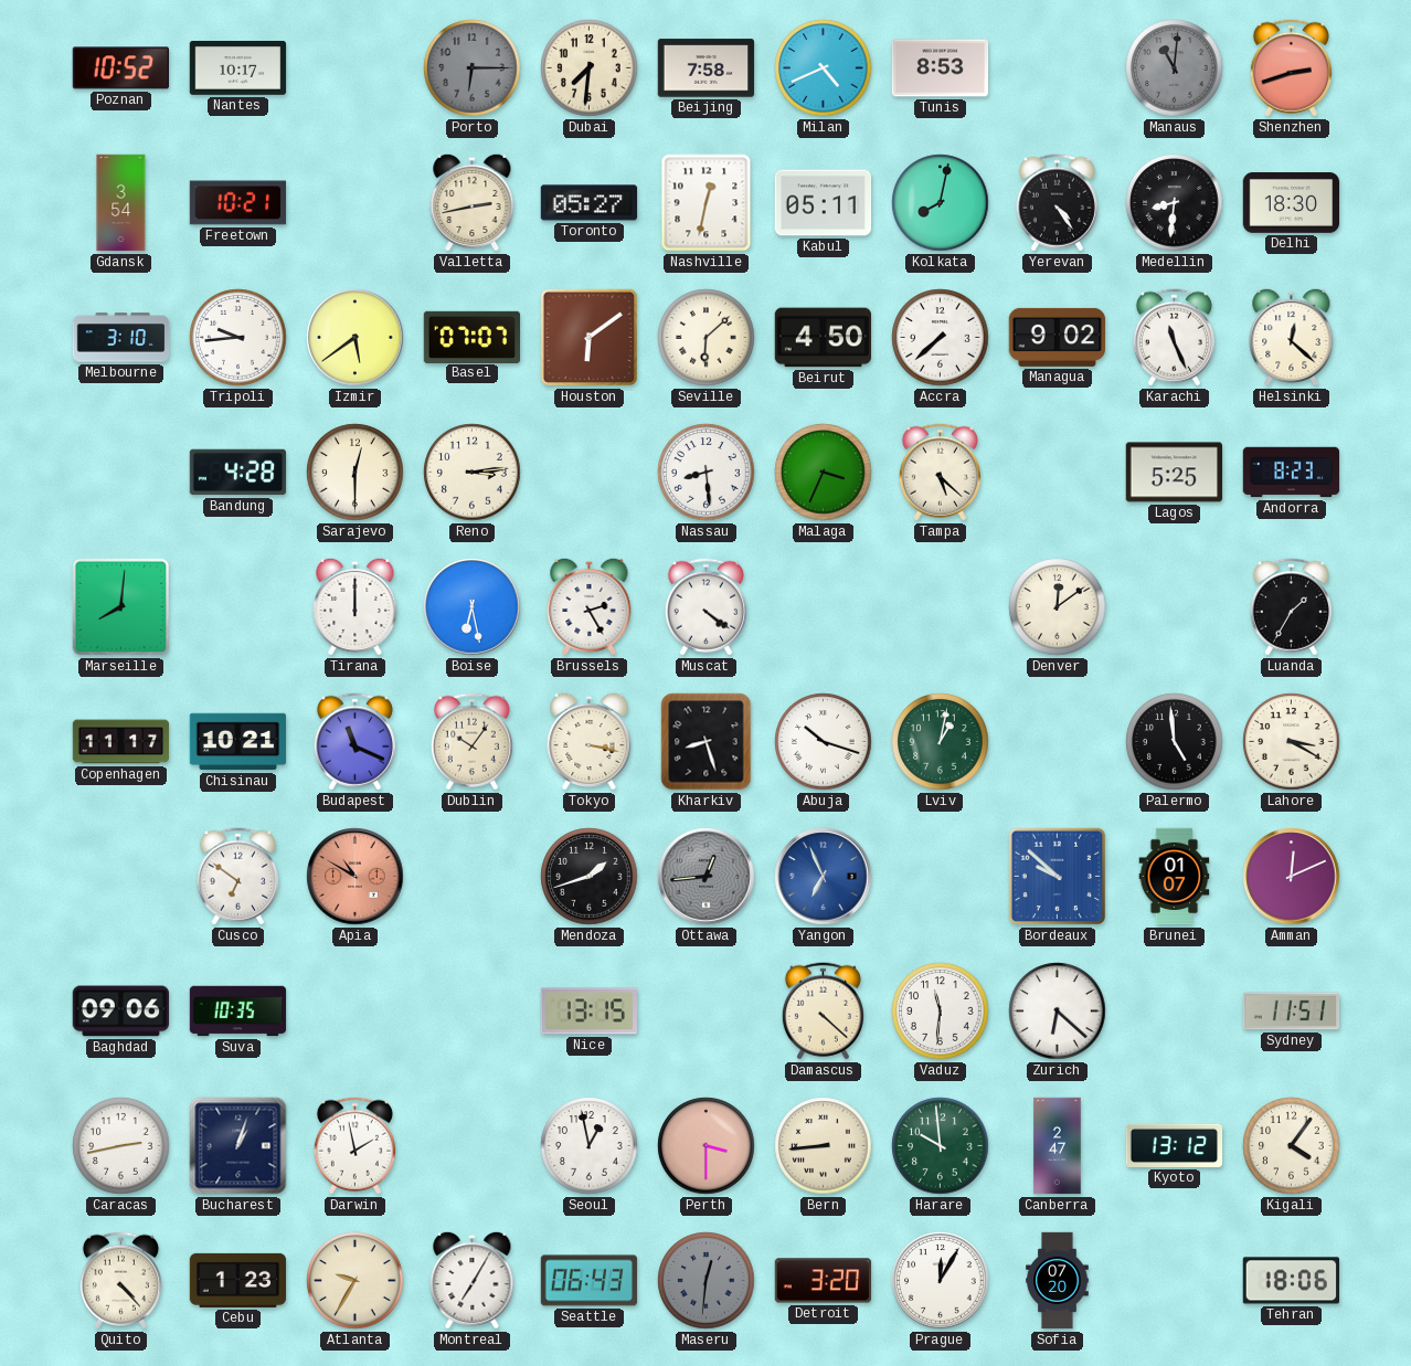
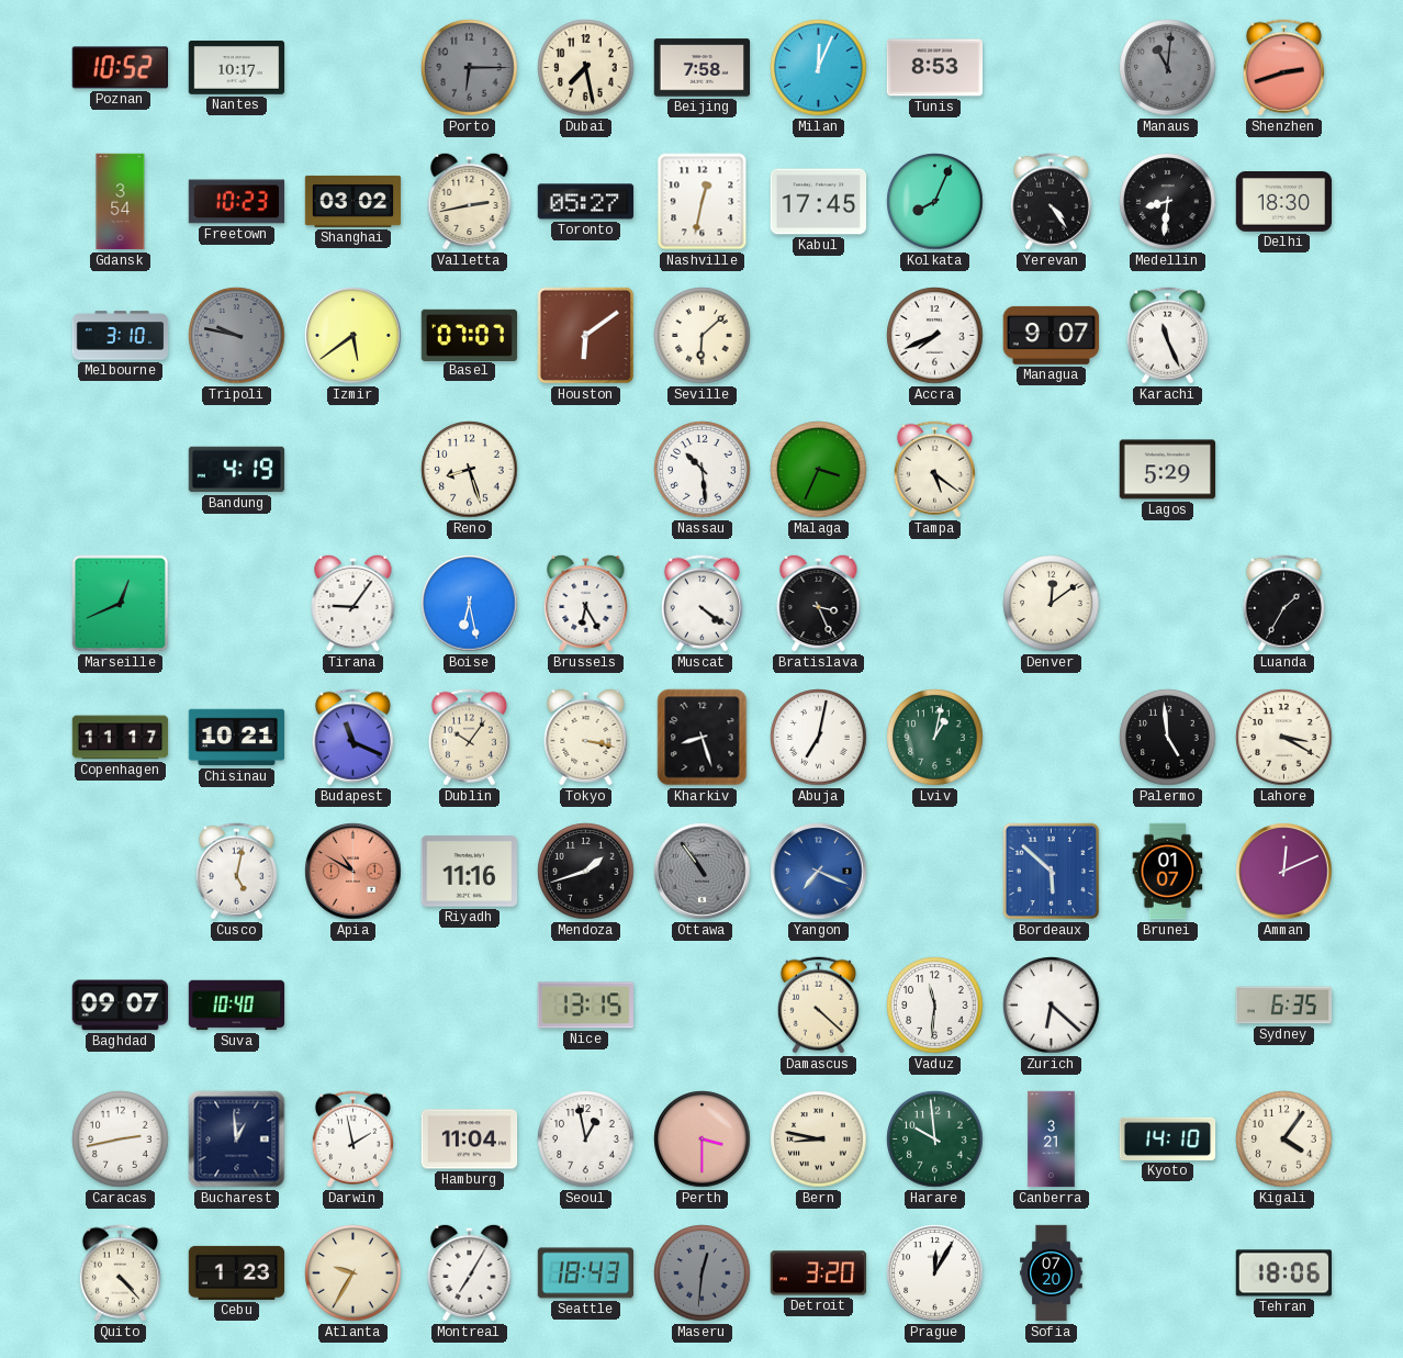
Dubai: 7:31 -> 7:28
Milan: 4:41 -> 12:04
Freetown: 10:21 -> 10:23
Shanghai: none -> 03:02
Kabul: 05:11 -> 17:45
Kolkata: 8:02 -> 8:04
Tripoli: 9:44 -> 9:47
Tripoli dial: white -> grey
Beirut: 4:50 -> none
Accra: 7:38 -> 7:41
Managua: 9:02 -> 9:07
Helsinki: 12:22 -> none
Bandung: 4:28 -> 4:19
Sarajevo: 12:30 -> none
Reno: 3:14 -> 8:27
Nassau: 8:29 -> 10:29
Tampa: 5:22 -> 5:21
Lagos: 5:25 -> 5:29
Andorra: 8:23 -> none
Marseille: 8:01 -> 12:41
Tirana: 12:00 -> 9:06
Brussels: 2:25 -> 6:25
Bratislava: none -> 3:26
Abuja: 10:18 -> 7:02
Cusco: 6:51 -> 5:02
Riyadh: none -> 11:16
Ottawa: 12:44 -> 10:54
Yangon: 6:56 -> 7:19
Bordeaux: 9:52 -> 5:52
Baghdad: 09:06 -> 09:07
Suva: 10:35 -> 10:40
Sydney: 11:51 -> 6:35
Bucharest: 1:03 -> 12:59
Hamburg: none -> 11:04
Bern: 8:44 -> 8:47
Canberra: 2:47 -> 3:21
Kyoto: 13:12 -> 14:10
Seattle: 06:43 -> 18:43
